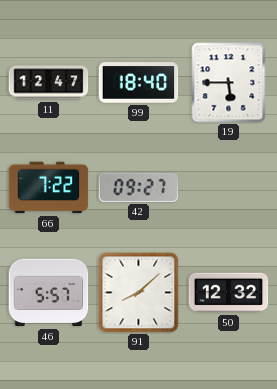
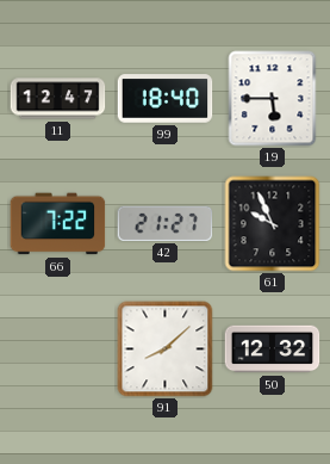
42: 09:27 -> 21:27
61: none -> 9:56
46: 5:57 -> none
